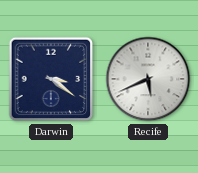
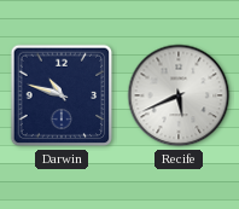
Darwin: 3:21 -> 10:48
